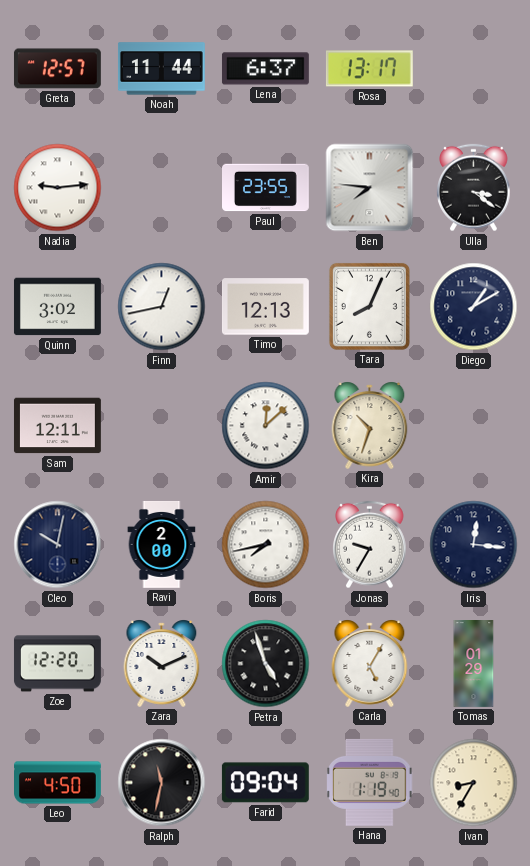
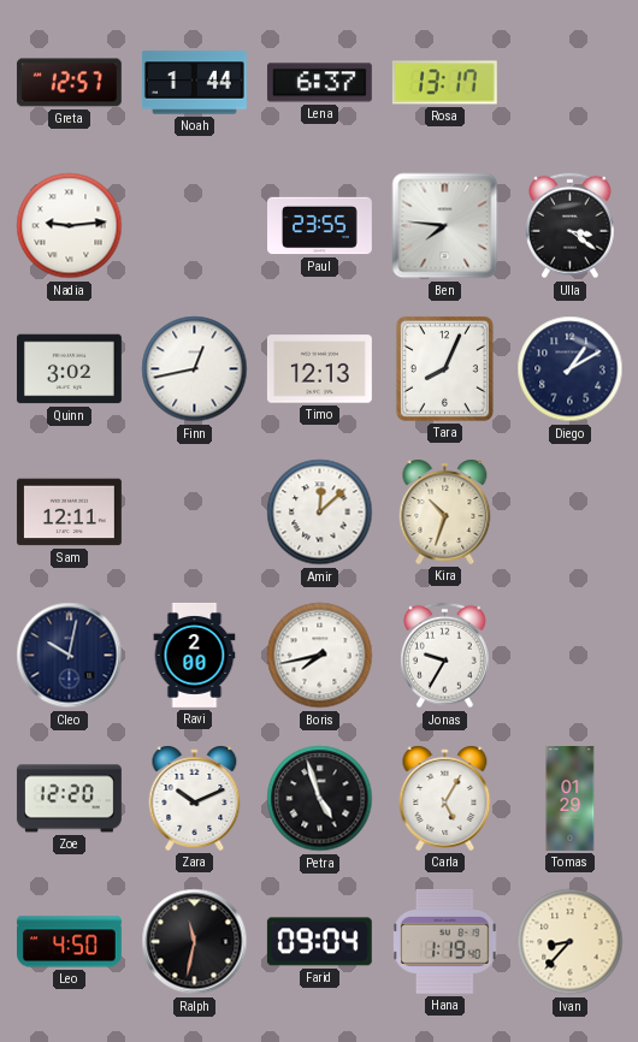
Noah: 11:44 -> 1:44
Iris: 12:16 -> none
Ivan: 8:35 -> 8:37
